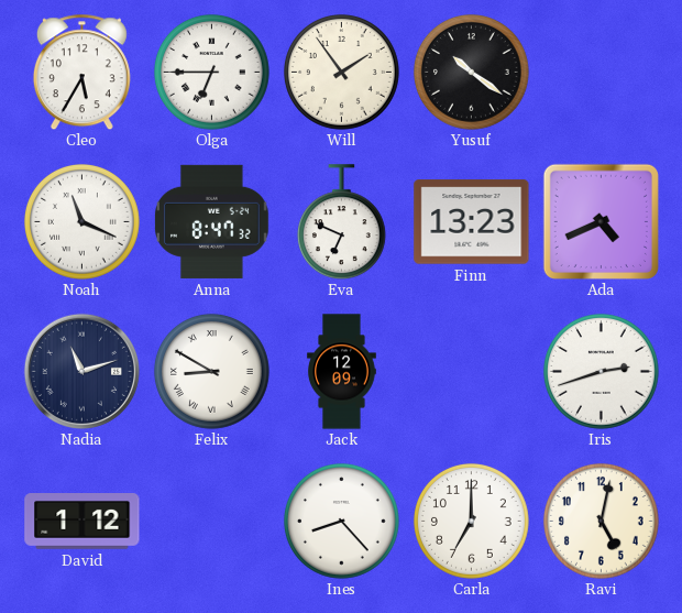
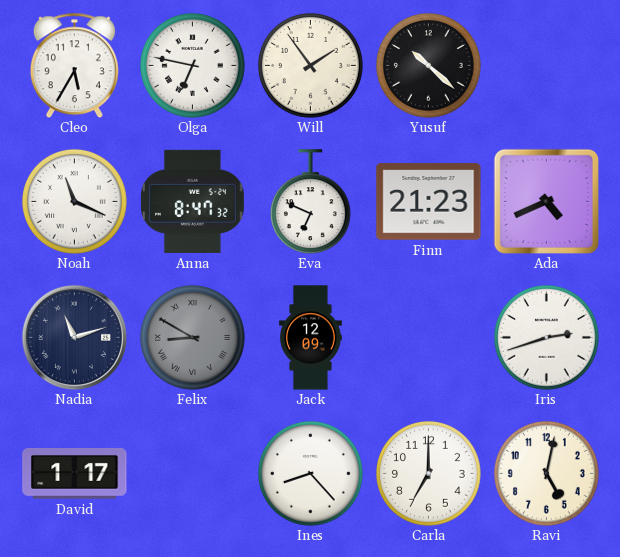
Olga: 6:45 -> 6:47
Yusuf: 10:21 -> 10:22
Finn: 13:23 -> 21:23
Felix dial: white -> grey
David: 1:12 -> 1:17
